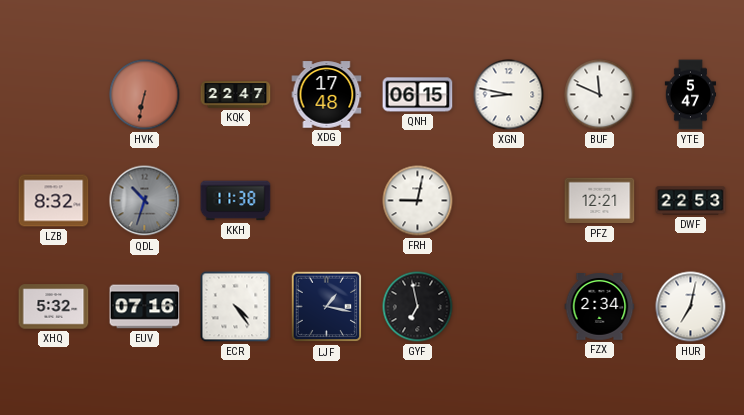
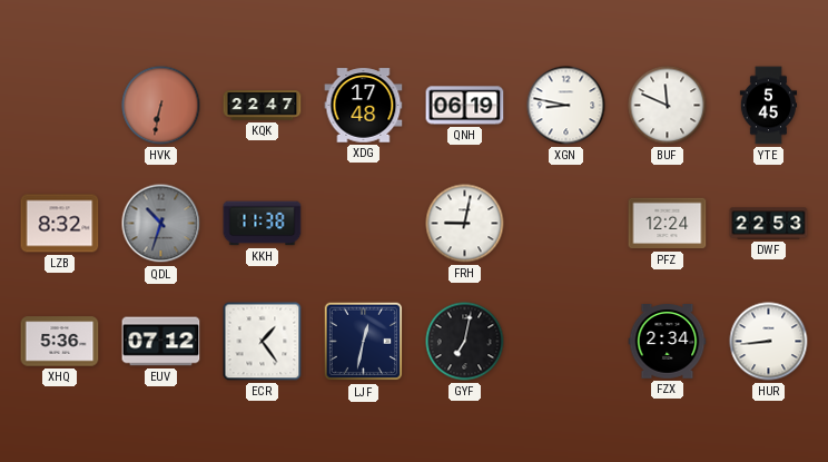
QNH: 06:15 -> 06:19
YTE: 5:47 -> 5:45
PFZ: 12:21 -> 12:24
XHQ: 5:32 -> 5:36
EUV: 07:16 -> 07:12
ECR: 4:24 -> 1:24
LJF: 1:17 -> 12:32
GYF: 6:58 -> 7:02
HUR: 7:02 -> 8:44
